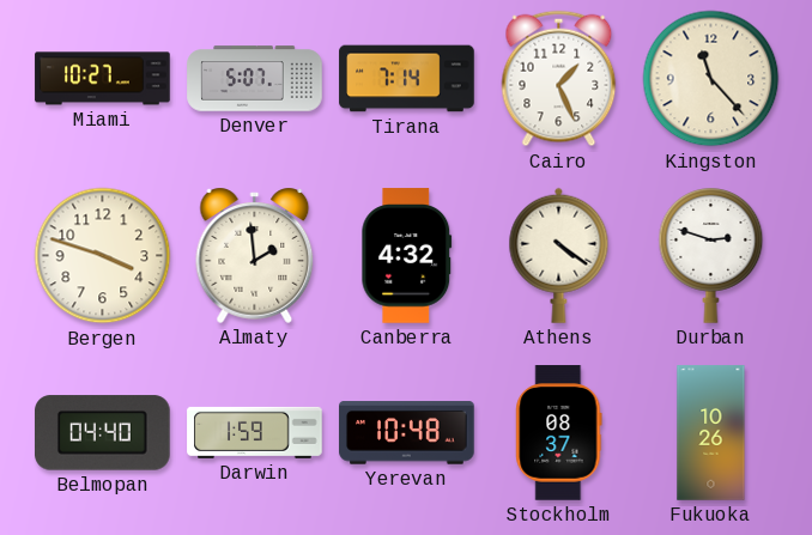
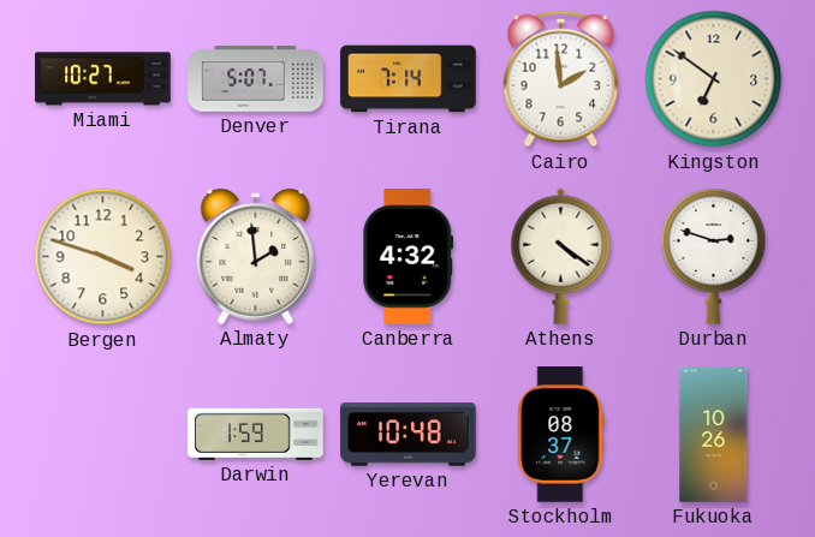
Cairo: 1:26 -> 1:59
Kingston: 11:23 -> 6:51
Belmopan: 04:40 -> none
